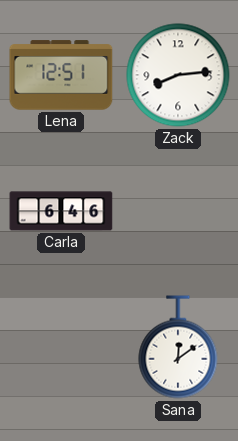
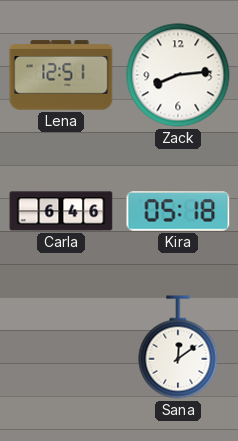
Kira: none -> 05:18
